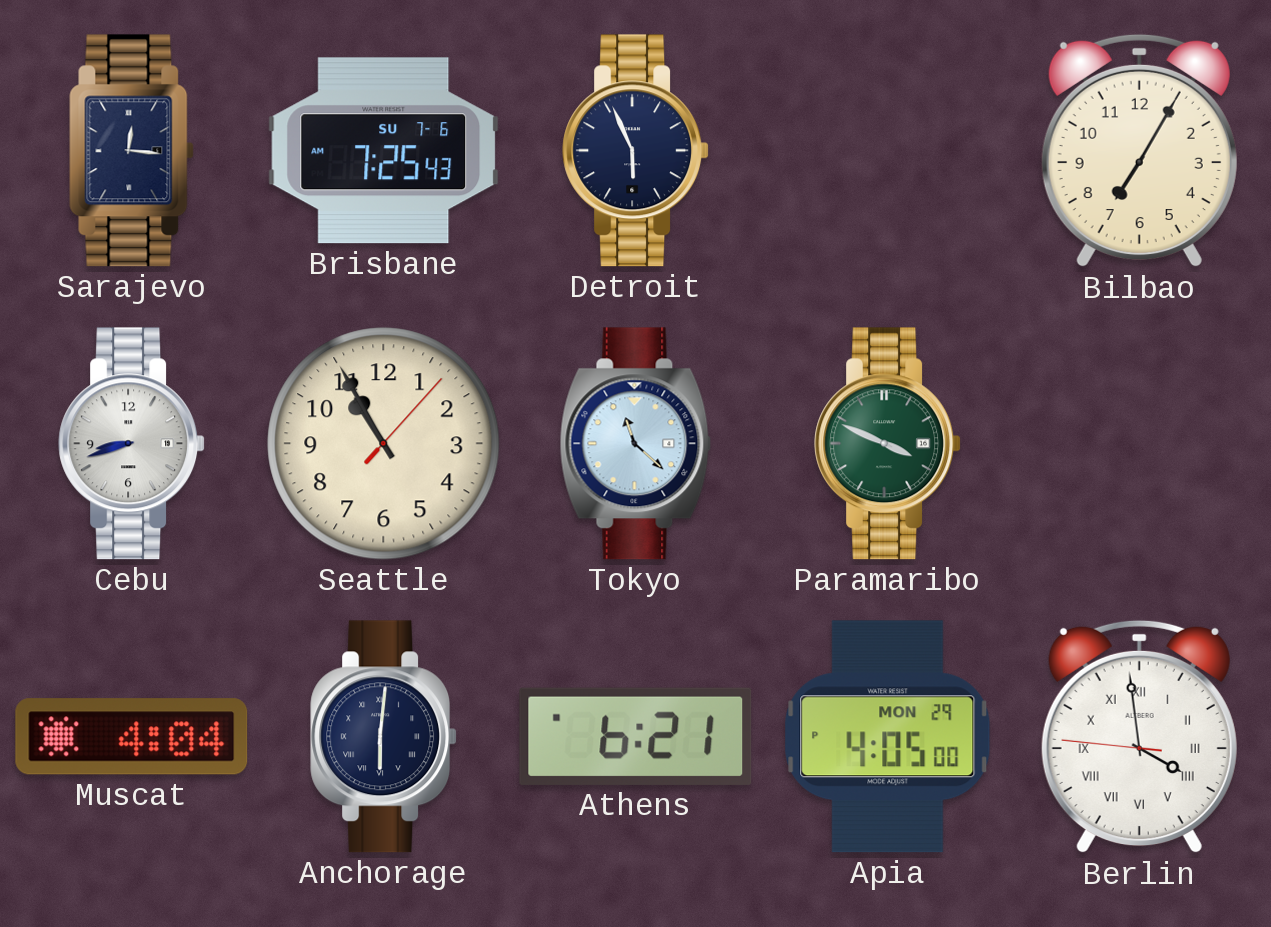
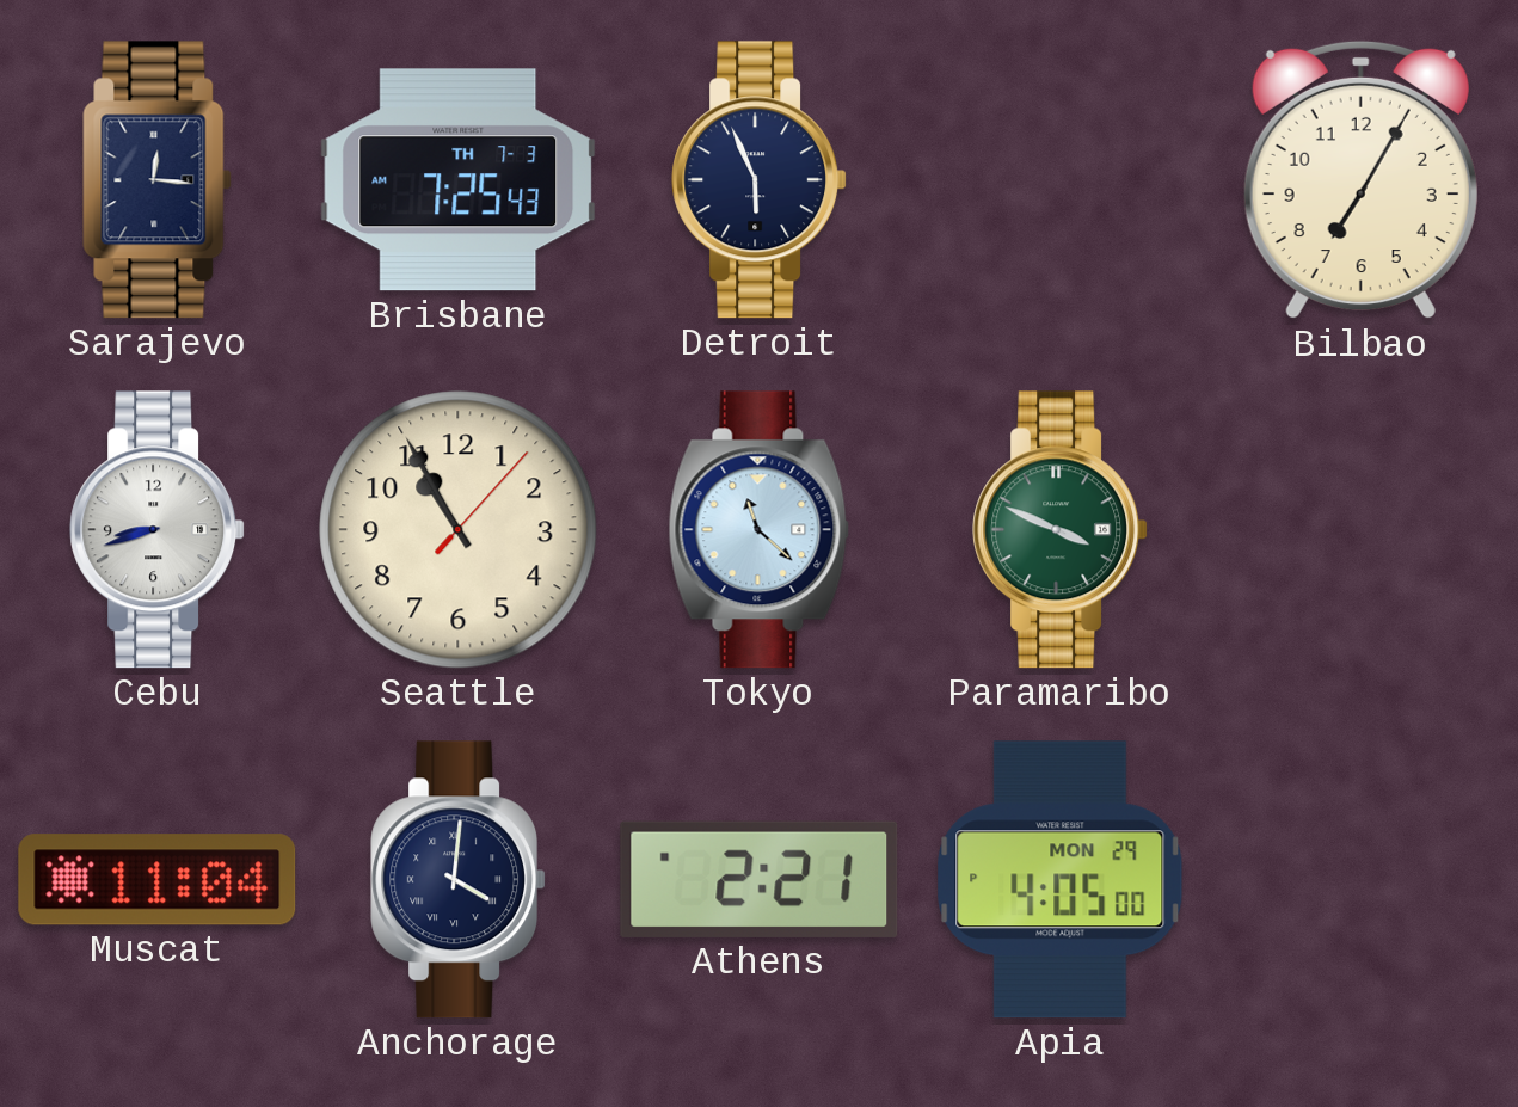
Brisbane date: SU 7-6 -> TH 7-3
Muscat: 4:04 -> 11:04
Anchorage: 6:01 -> 4:01
Athens: 6:21 -> 2:21
Berlin: 3:58 -> none
